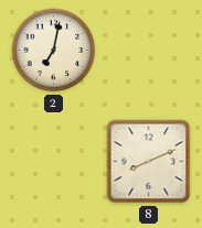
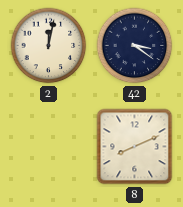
2: 7:02 -> 12:02
42: none -> 3:21
